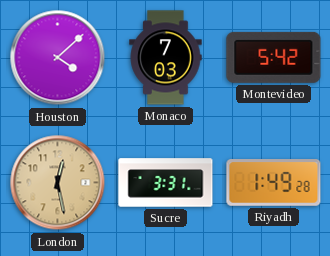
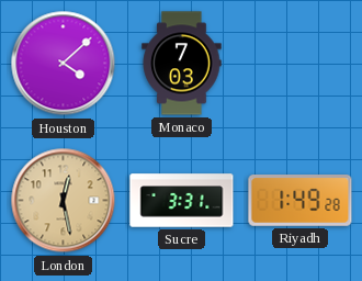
Montevideo: 5:42 -> none
